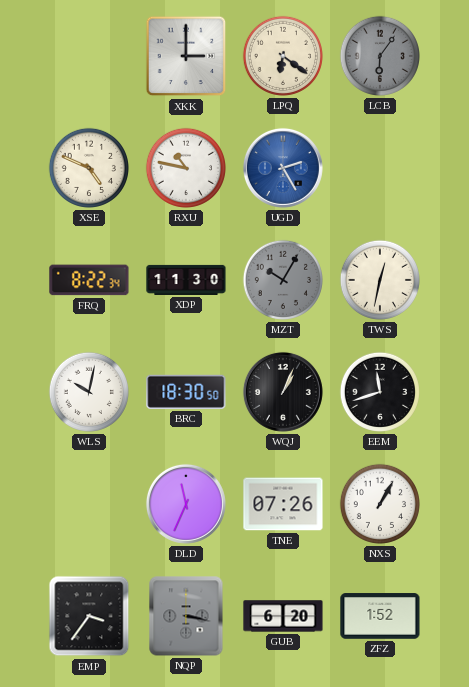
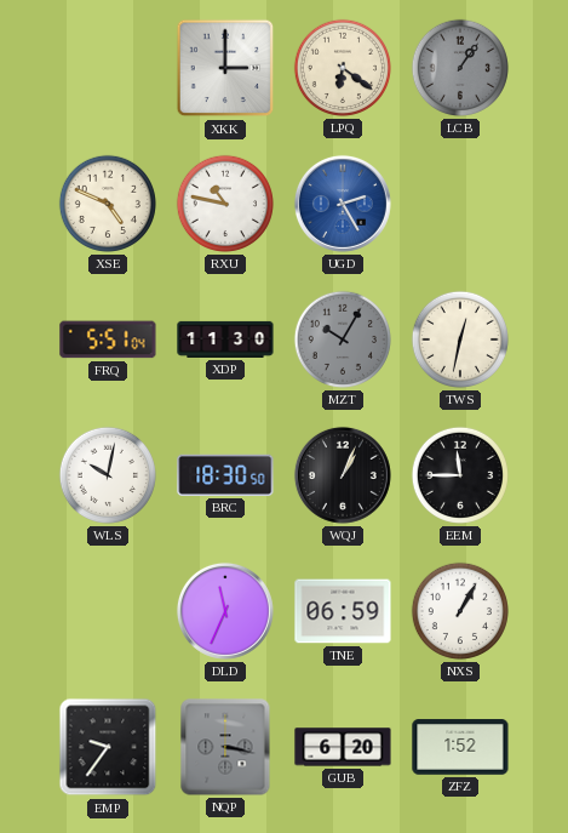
LCB: 6:06 -> 1:06
FRQ: 8:22 -> 5:51
EEM: 11:42 -> 11:45
TNE: 07:26 -> 06:59
EMP: 3:36 -> 9:36
